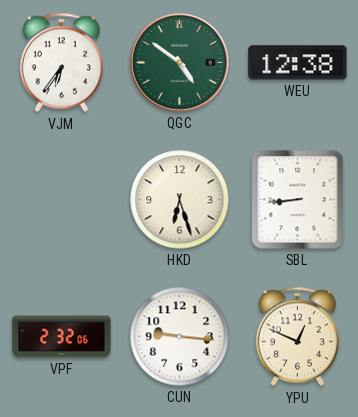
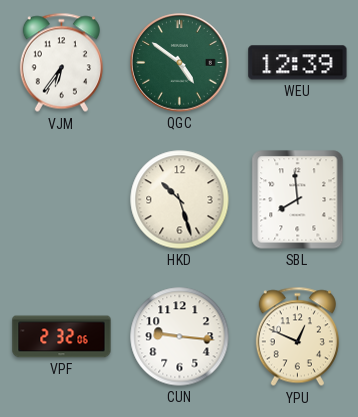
WEU: 12:38 -> 12:39
HKD: 6:27 -> 10:27
SBL: 8:44 -> 7:59
